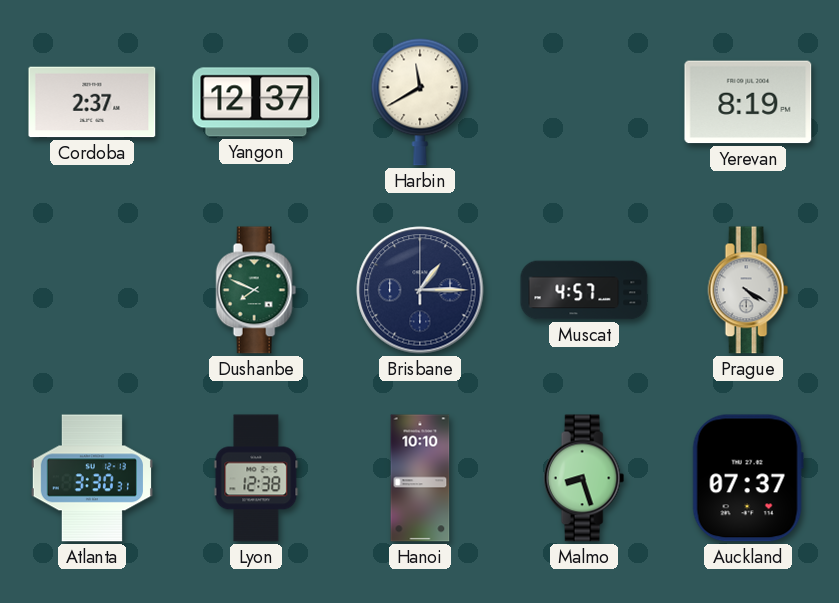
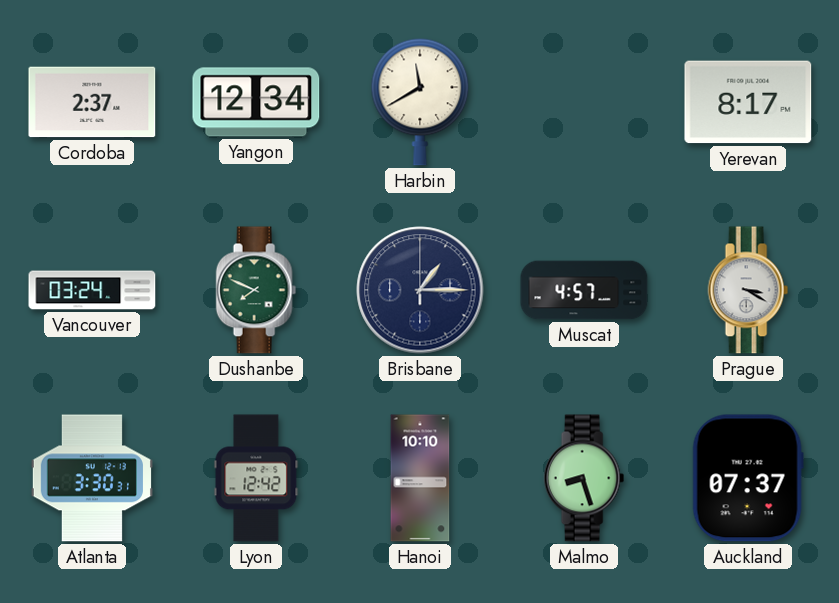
Yangon: 12:37 -> 12:34
Yerevan: 8:19 -> 8:17
Vancouver: none -> 03:24
Prague: 4:20 -> 3:20
Lyon: 12:38 -> 12:42
